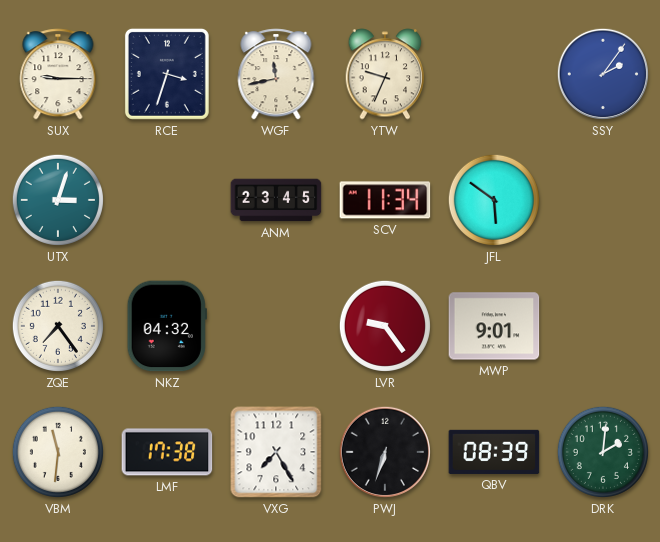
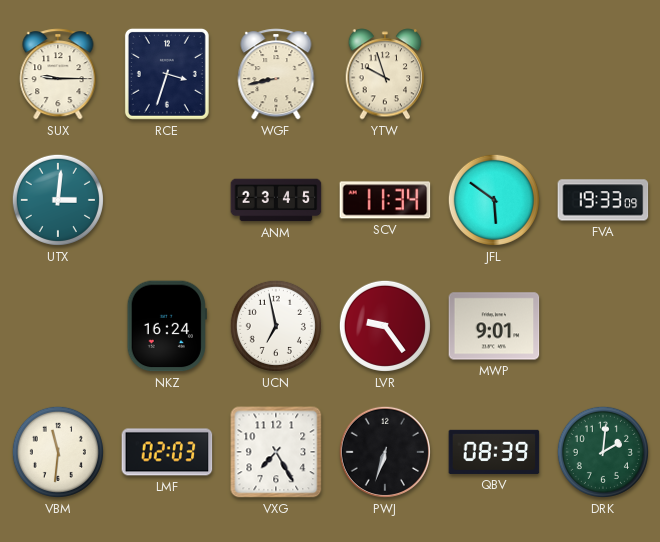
WGF: 11:43 -> 8:43
YTW: 9:34 -> 9:57
SSY: 2:06 -> none
UTX: 3:03 -> 3:01
FVA: none -> 19:33
ZQE: 7:24 -> none
NKZ: 04:32 -> 16:24
UCN: none -> 6:58
LMF: 17:38 -> 02:03
